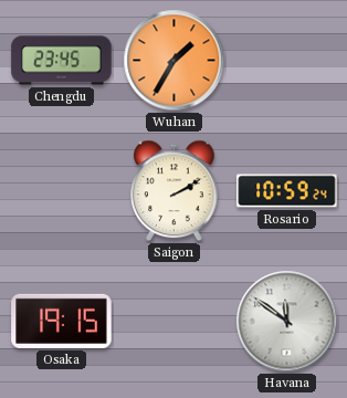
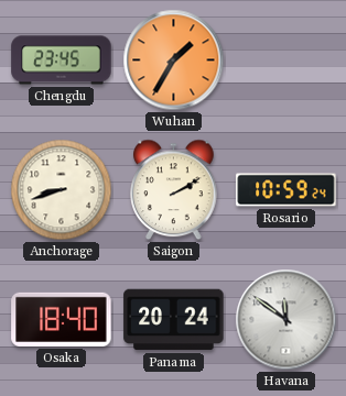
Anchorage: none -> 8:42
Osaka: 19:15 -> 18:40
Panama: none -> 20:24
